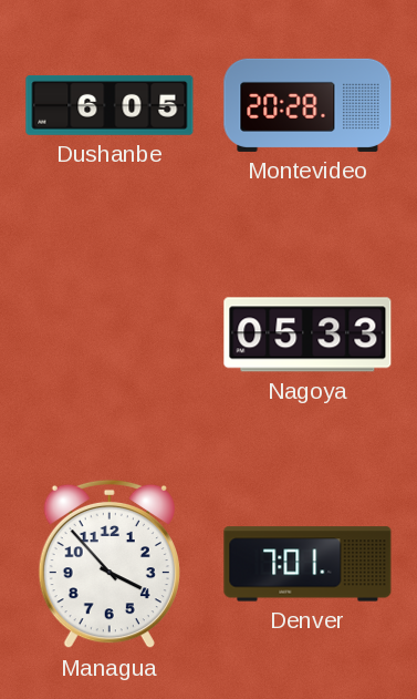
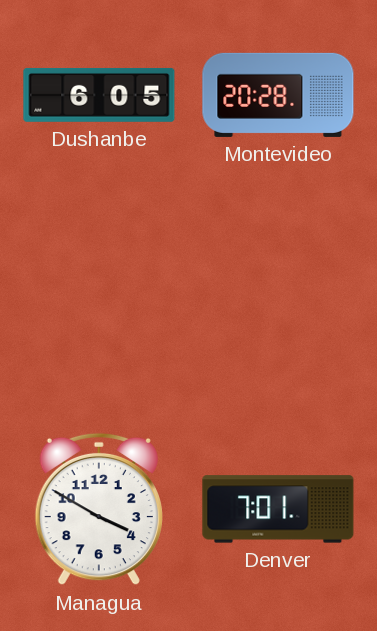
Nagoya: 05:33 -> none
Managua: 3:53 -> 3:50
